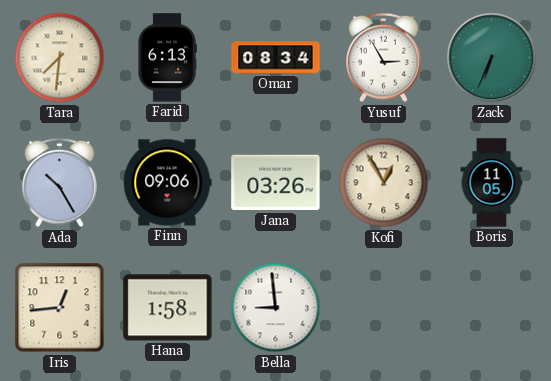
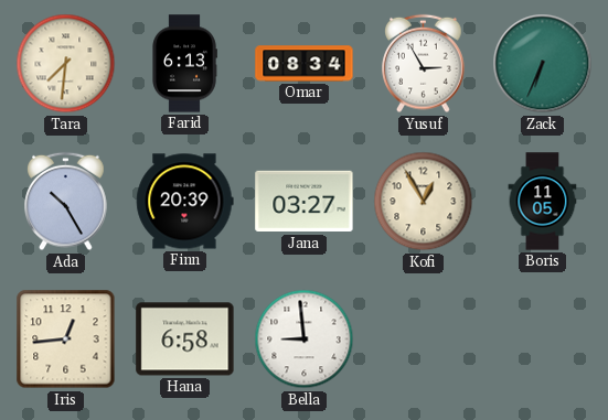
Finn: 09:06 -> 20:39
Jana: 03:26 -> 03:27
Hana: 1:58 -> 6:58
